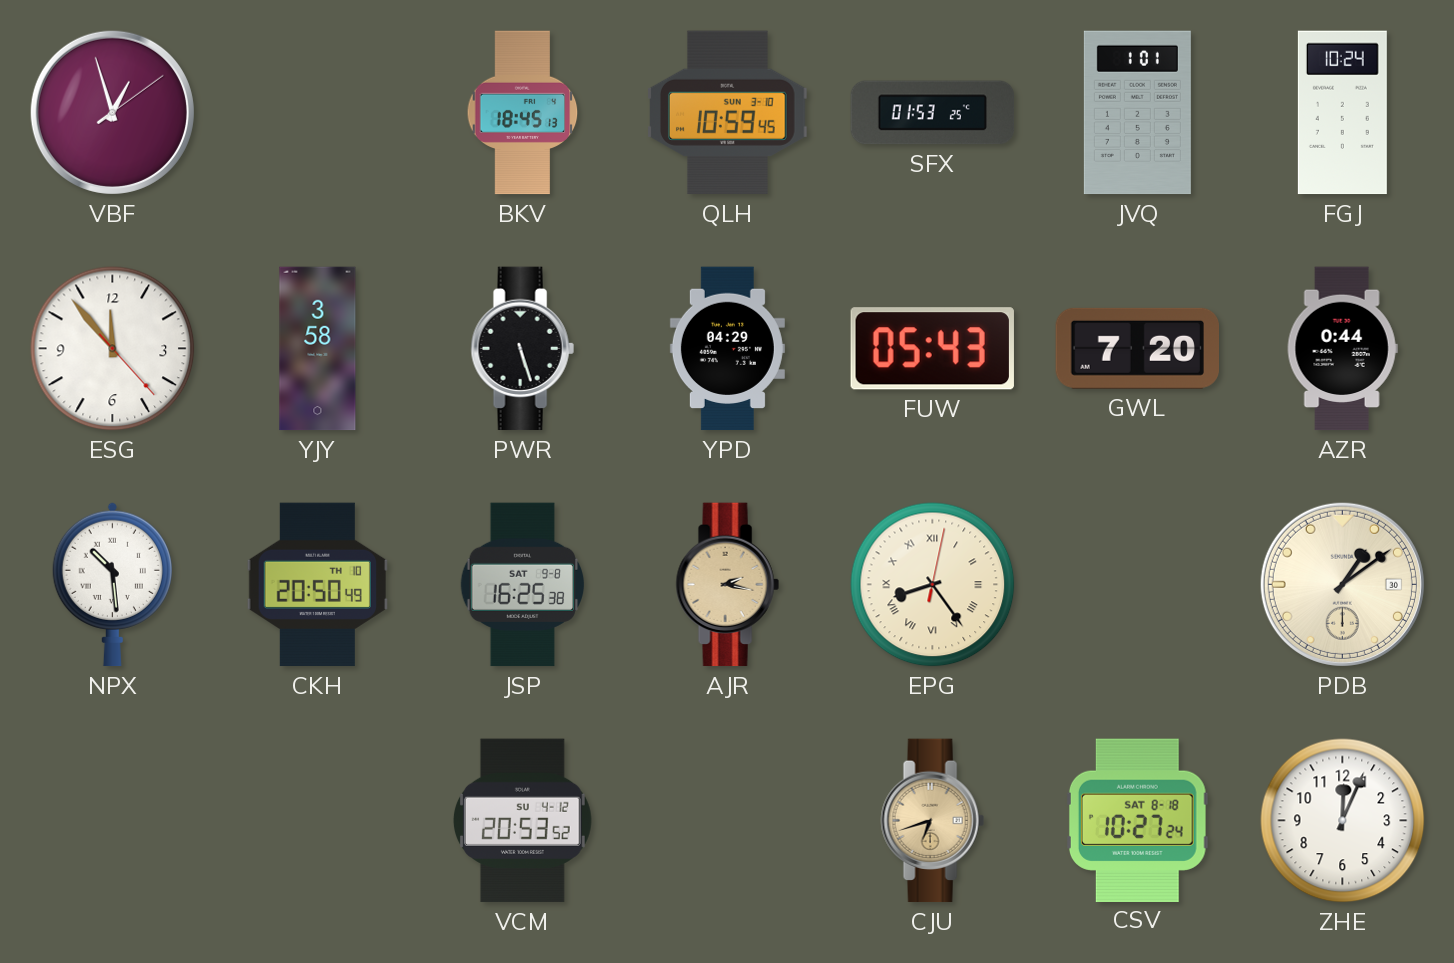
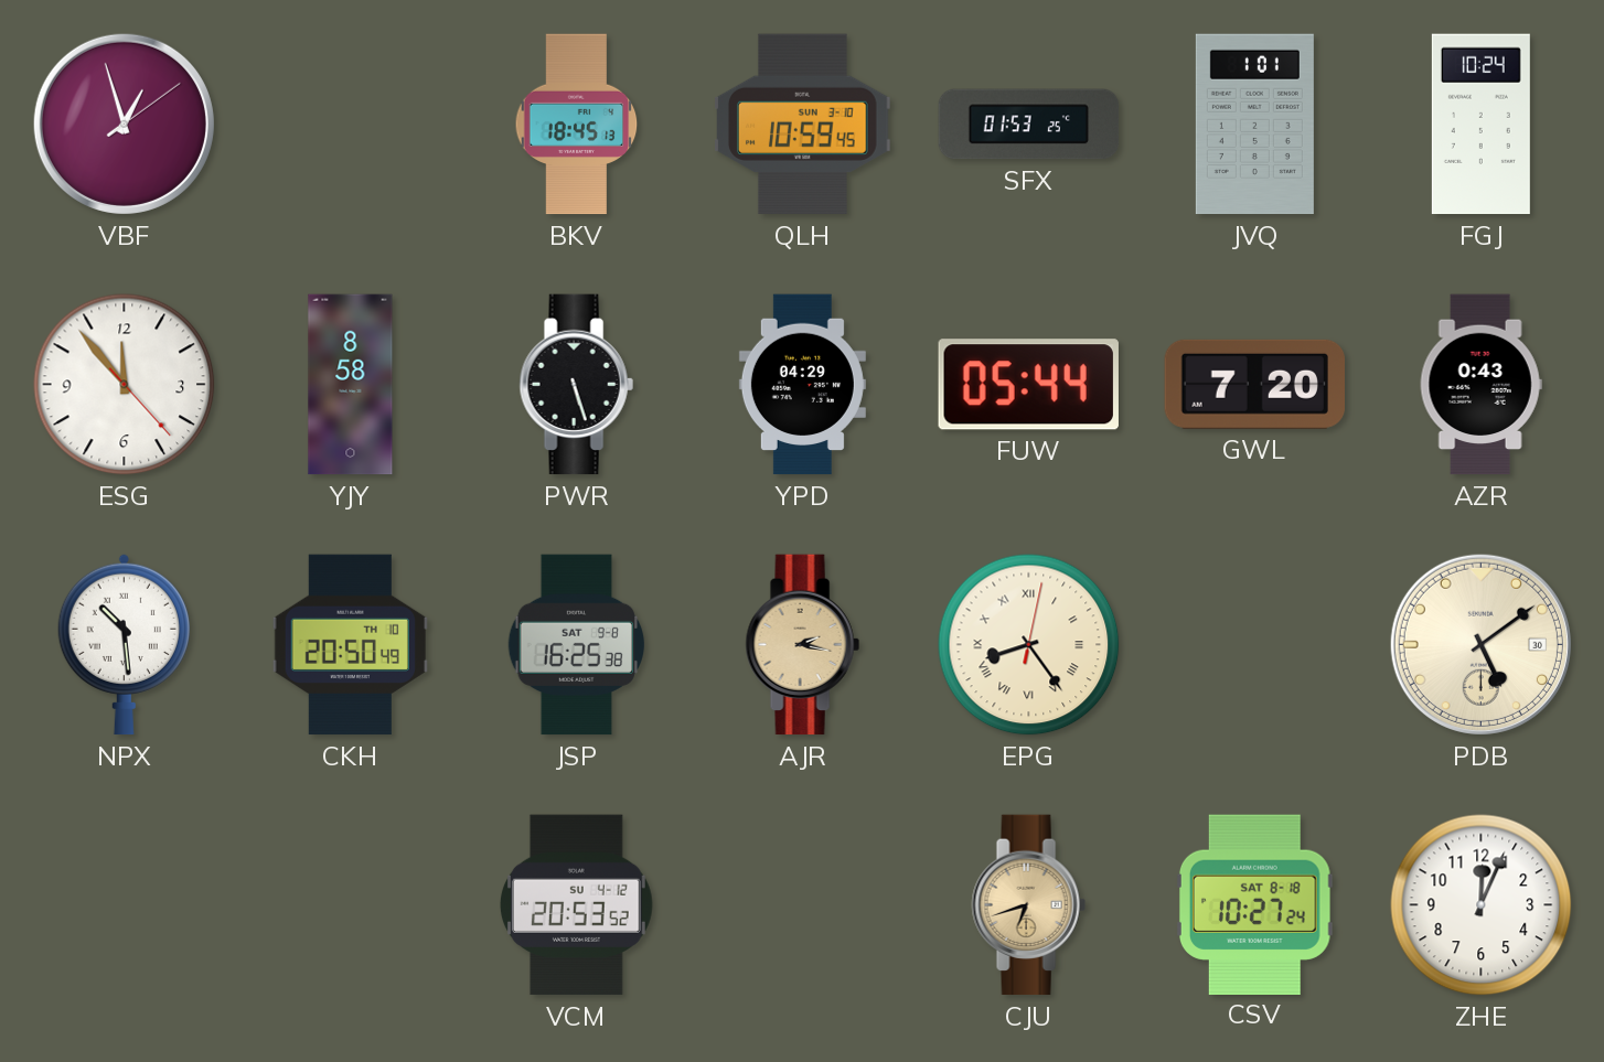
YJY: 3:58 -> 8:58
FUW: 05:43 -> 05:44
AZR: 0:44 -> 0:43
PDB: 1:09 -> 5:09
